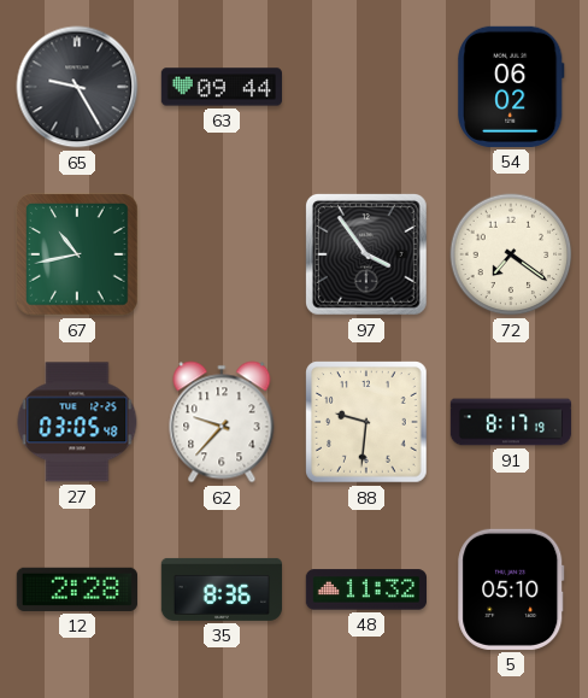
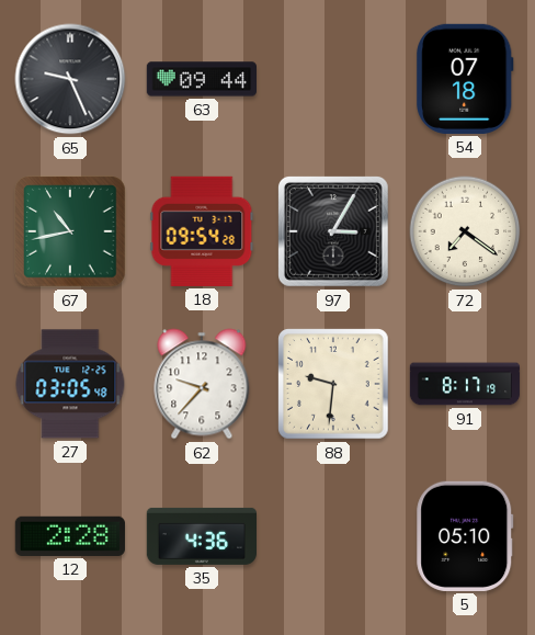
65: 9:25 -> 9:26
54: 06:02 -> 07:18
18: none -> 09:54
97: 3:54 -> 3:05
35: 8:36 -> 4:36
48: 11:32 -> none
